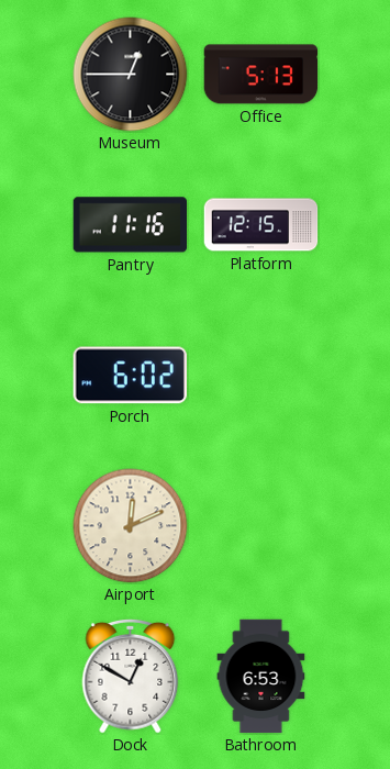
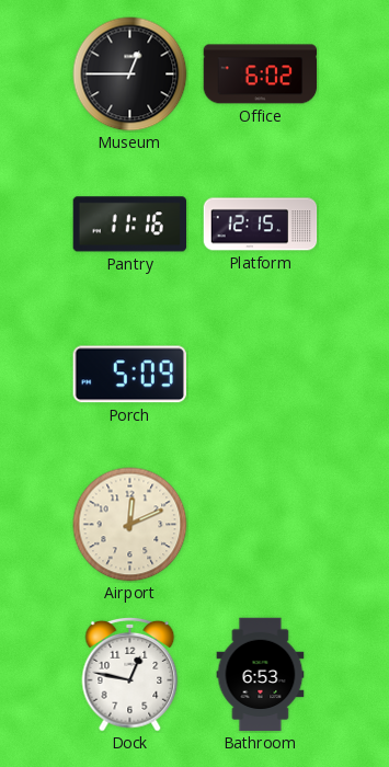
Office: 5:13 -> 6:02
Porch: 6:02 -> 5:09
Dock: 12:50 -> 12:47
